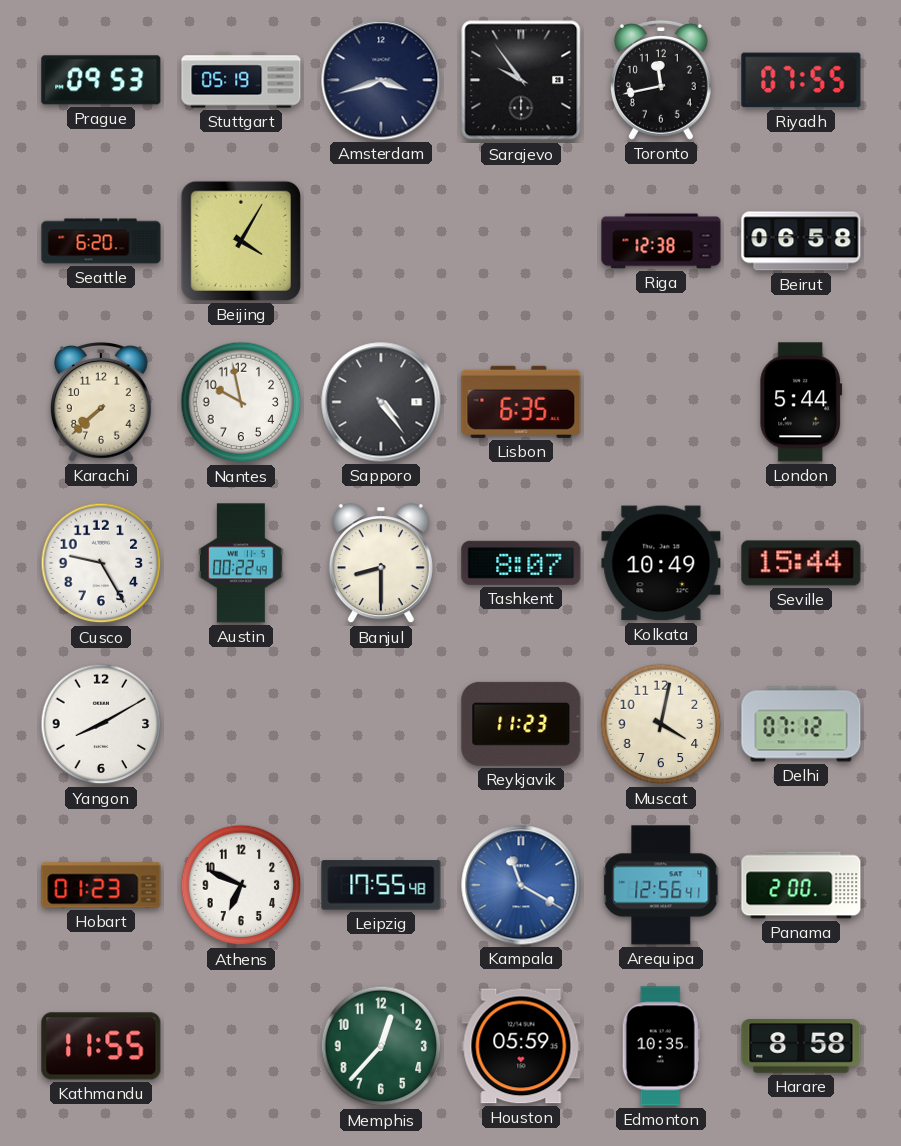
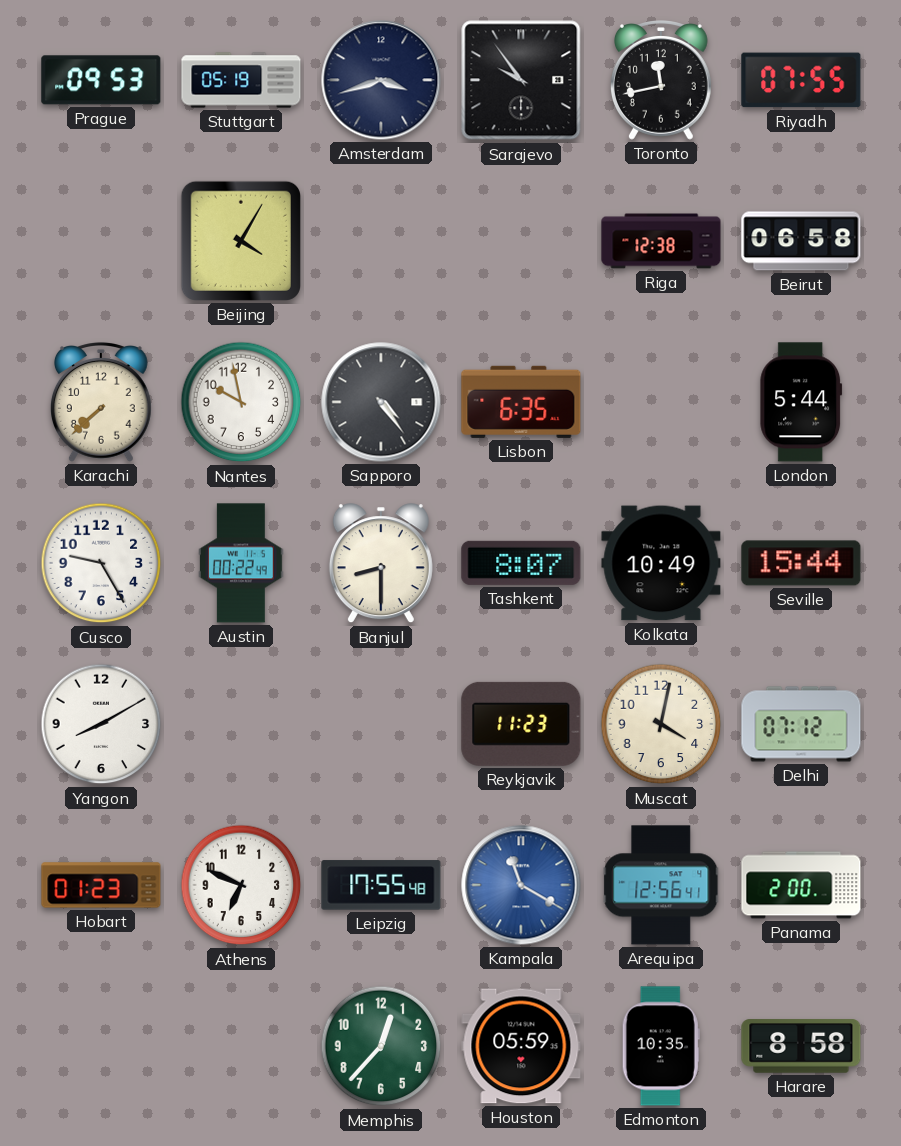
Seattle: 6:20 -> none
Kathmandu: 11:55 -> none
